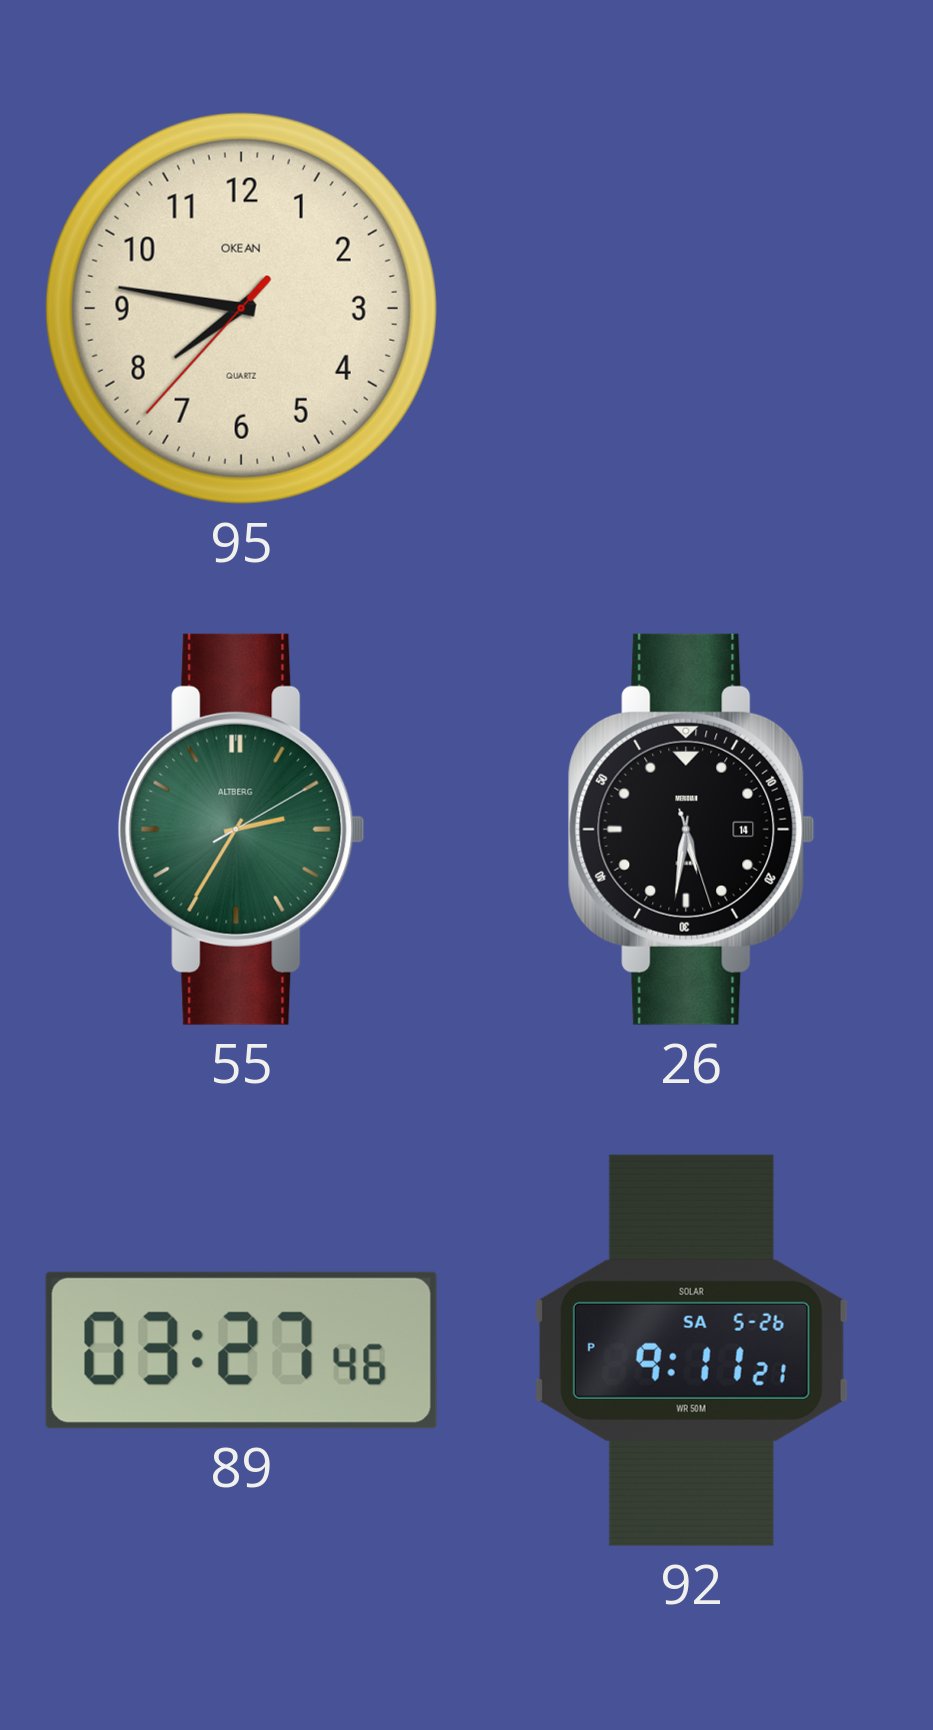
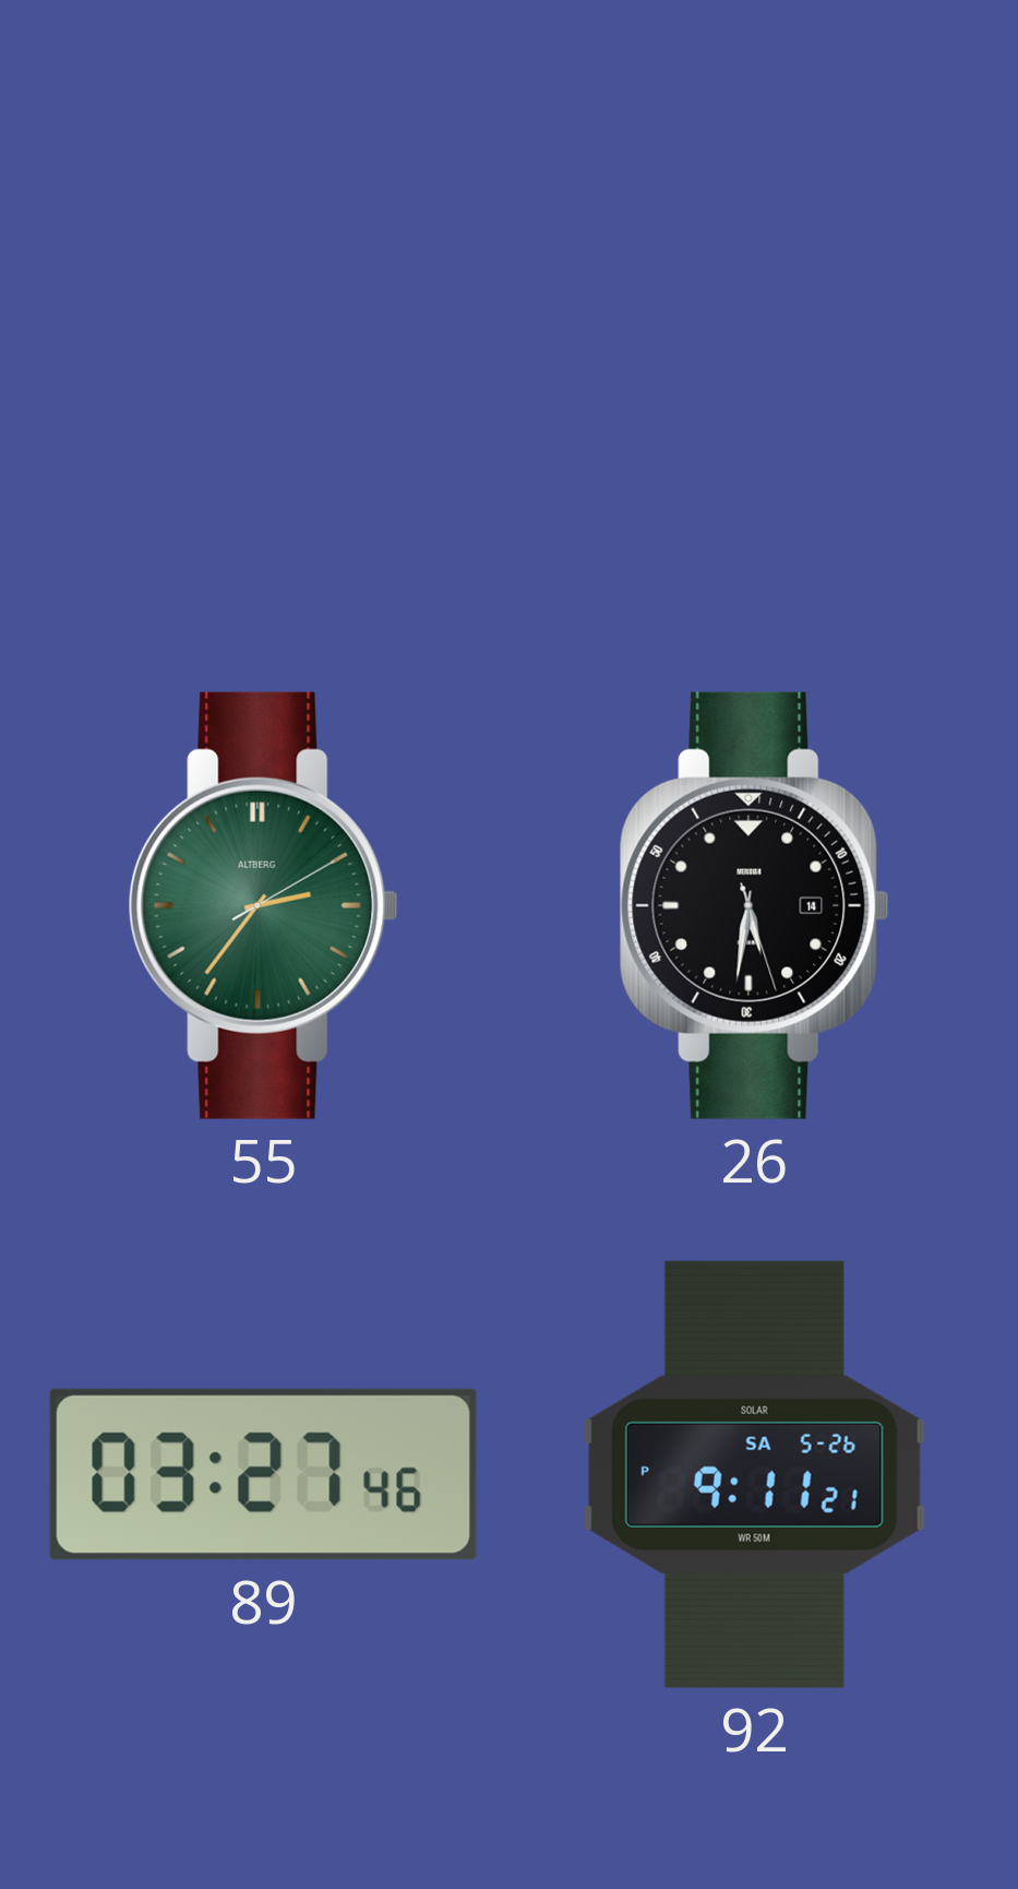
95: 7:46 -> none
55: 2:35 -> 2:36
